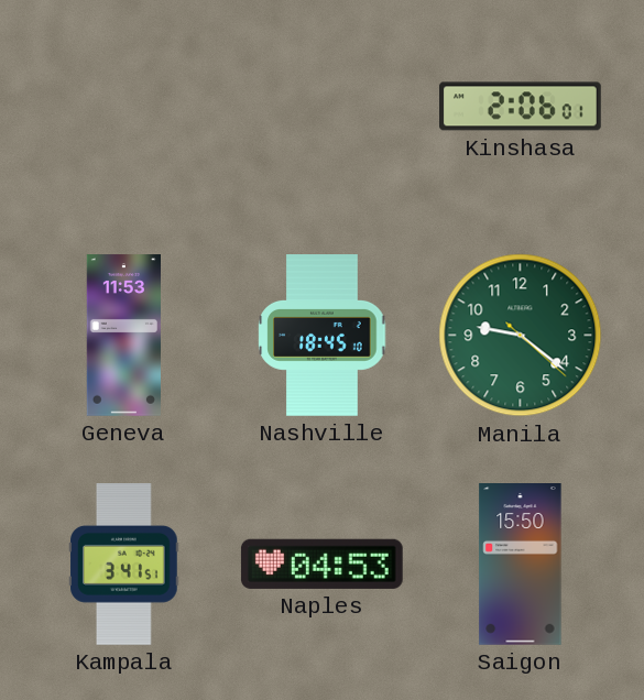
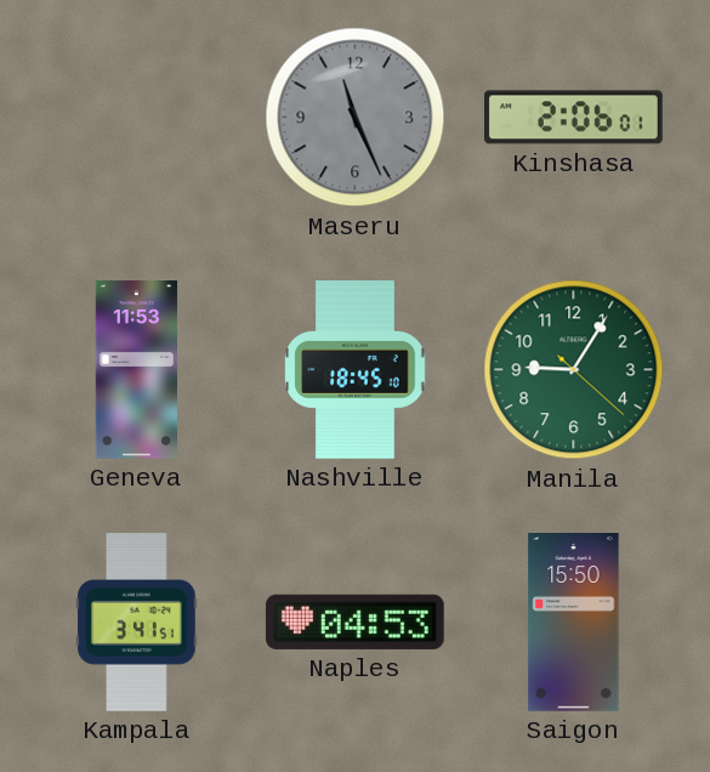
Maseru: none -> 11:26
Manila: 9:21 -> 9:05
